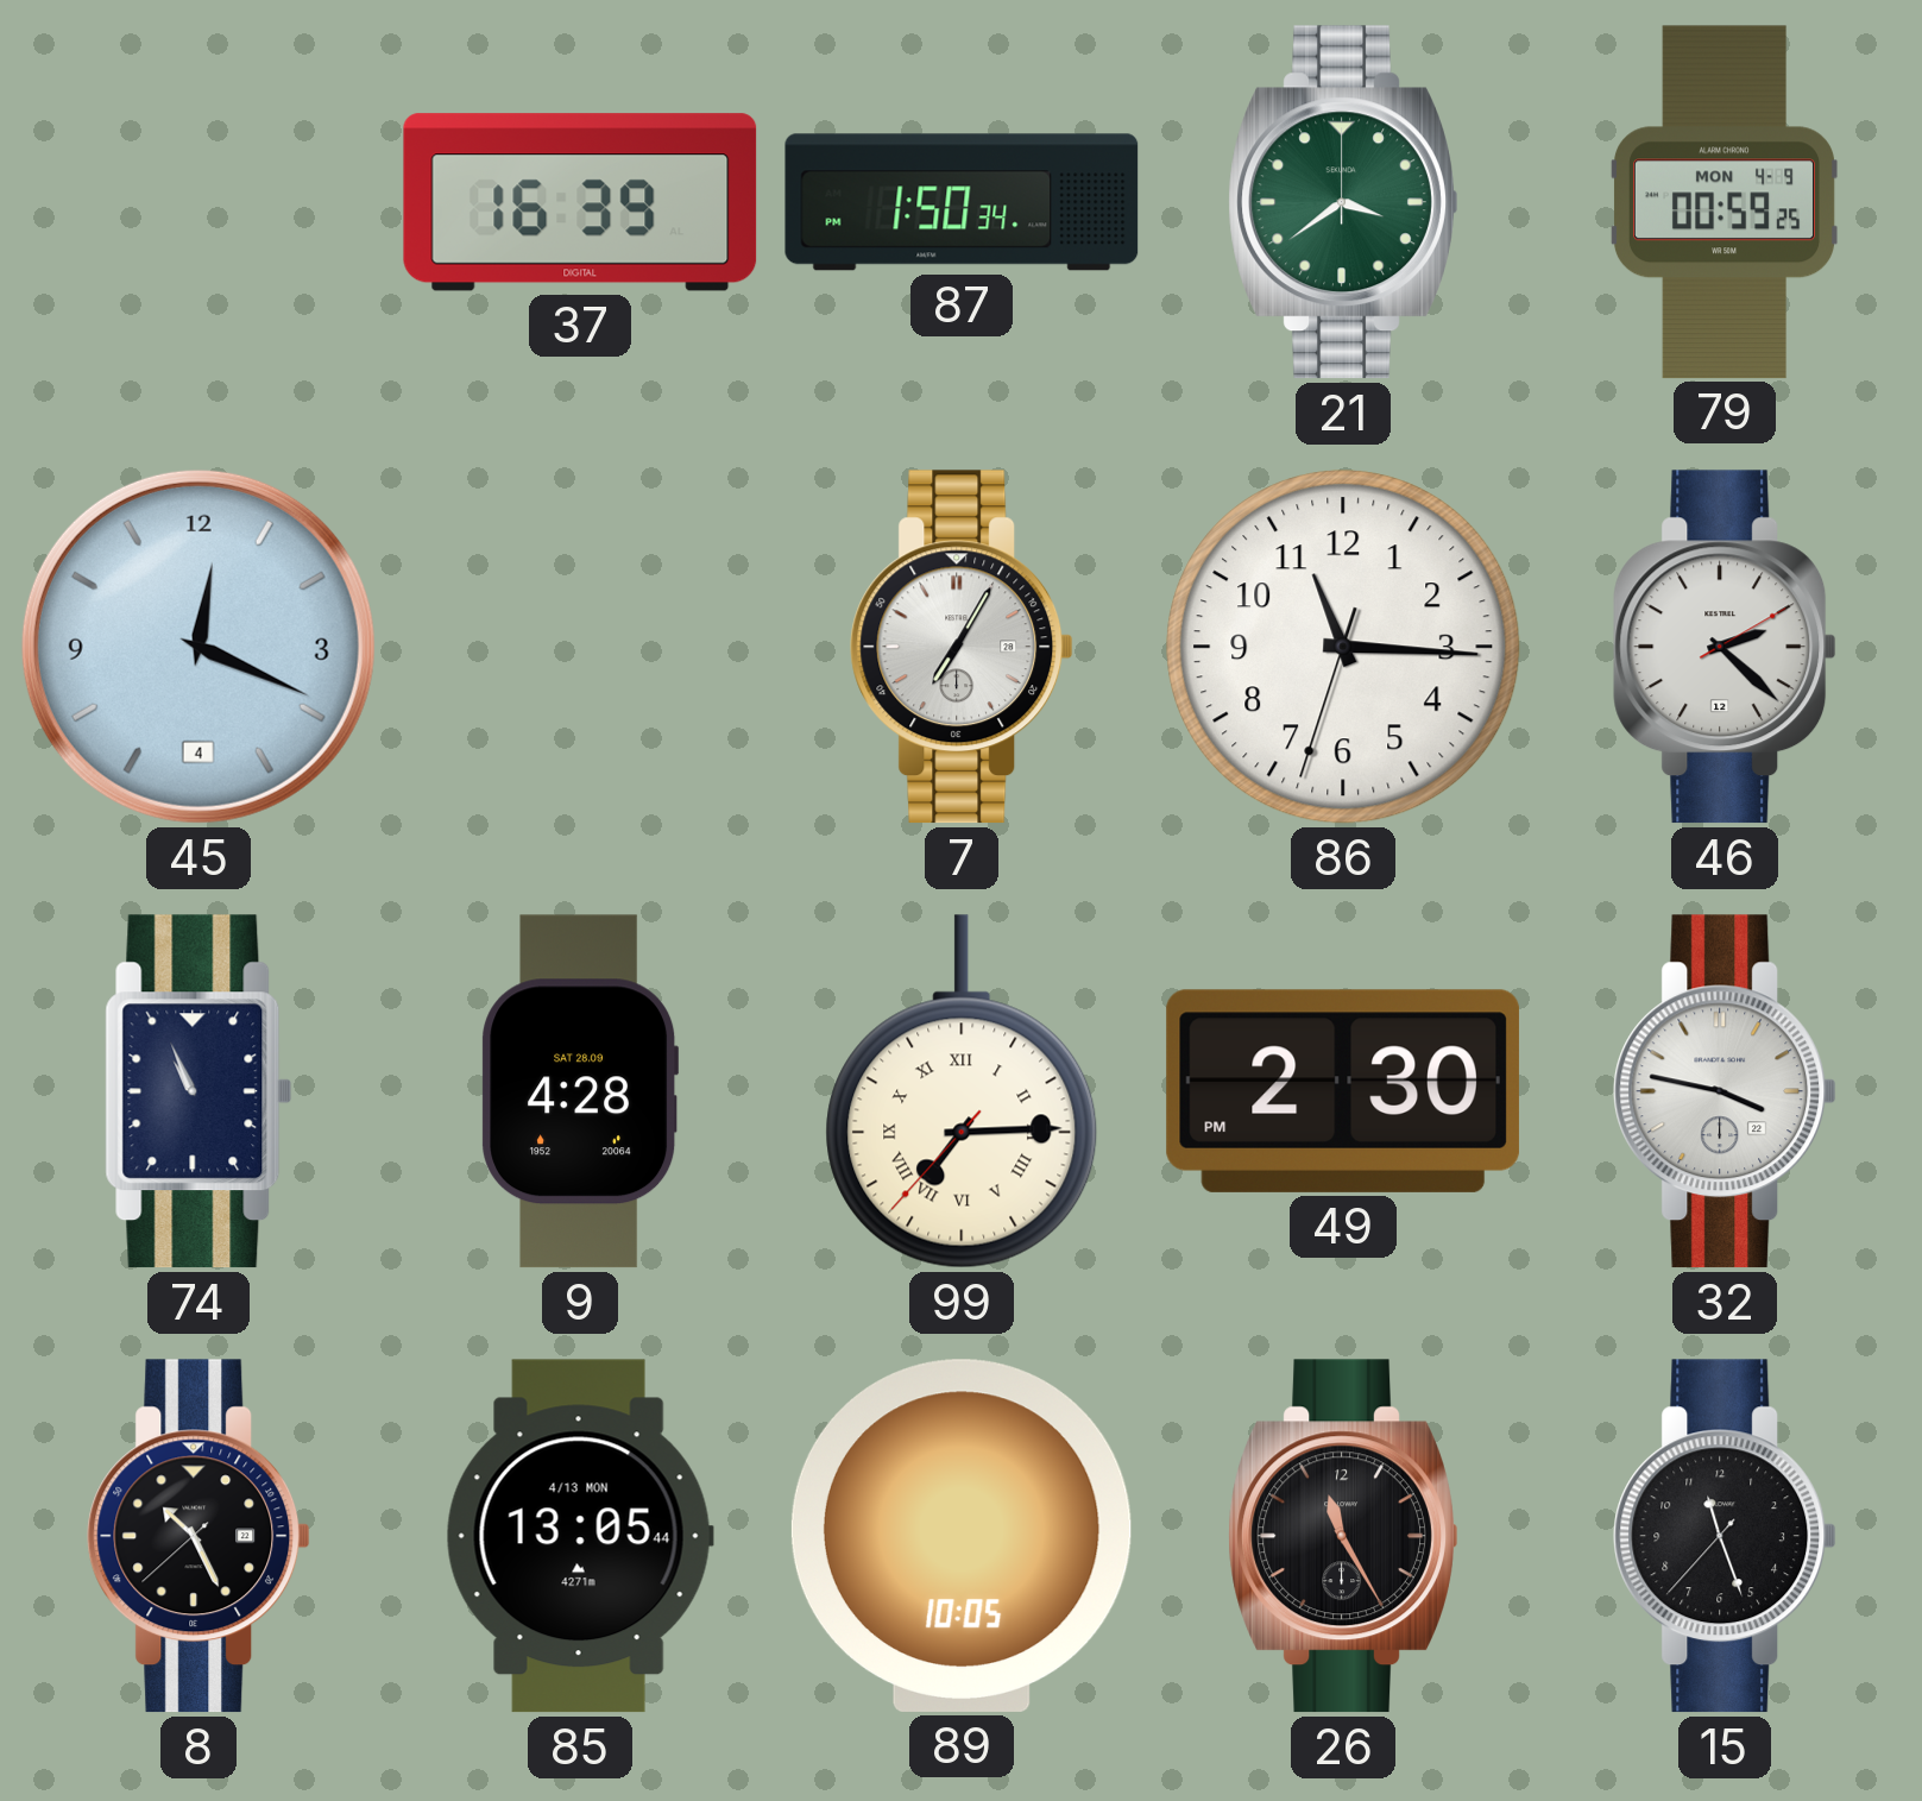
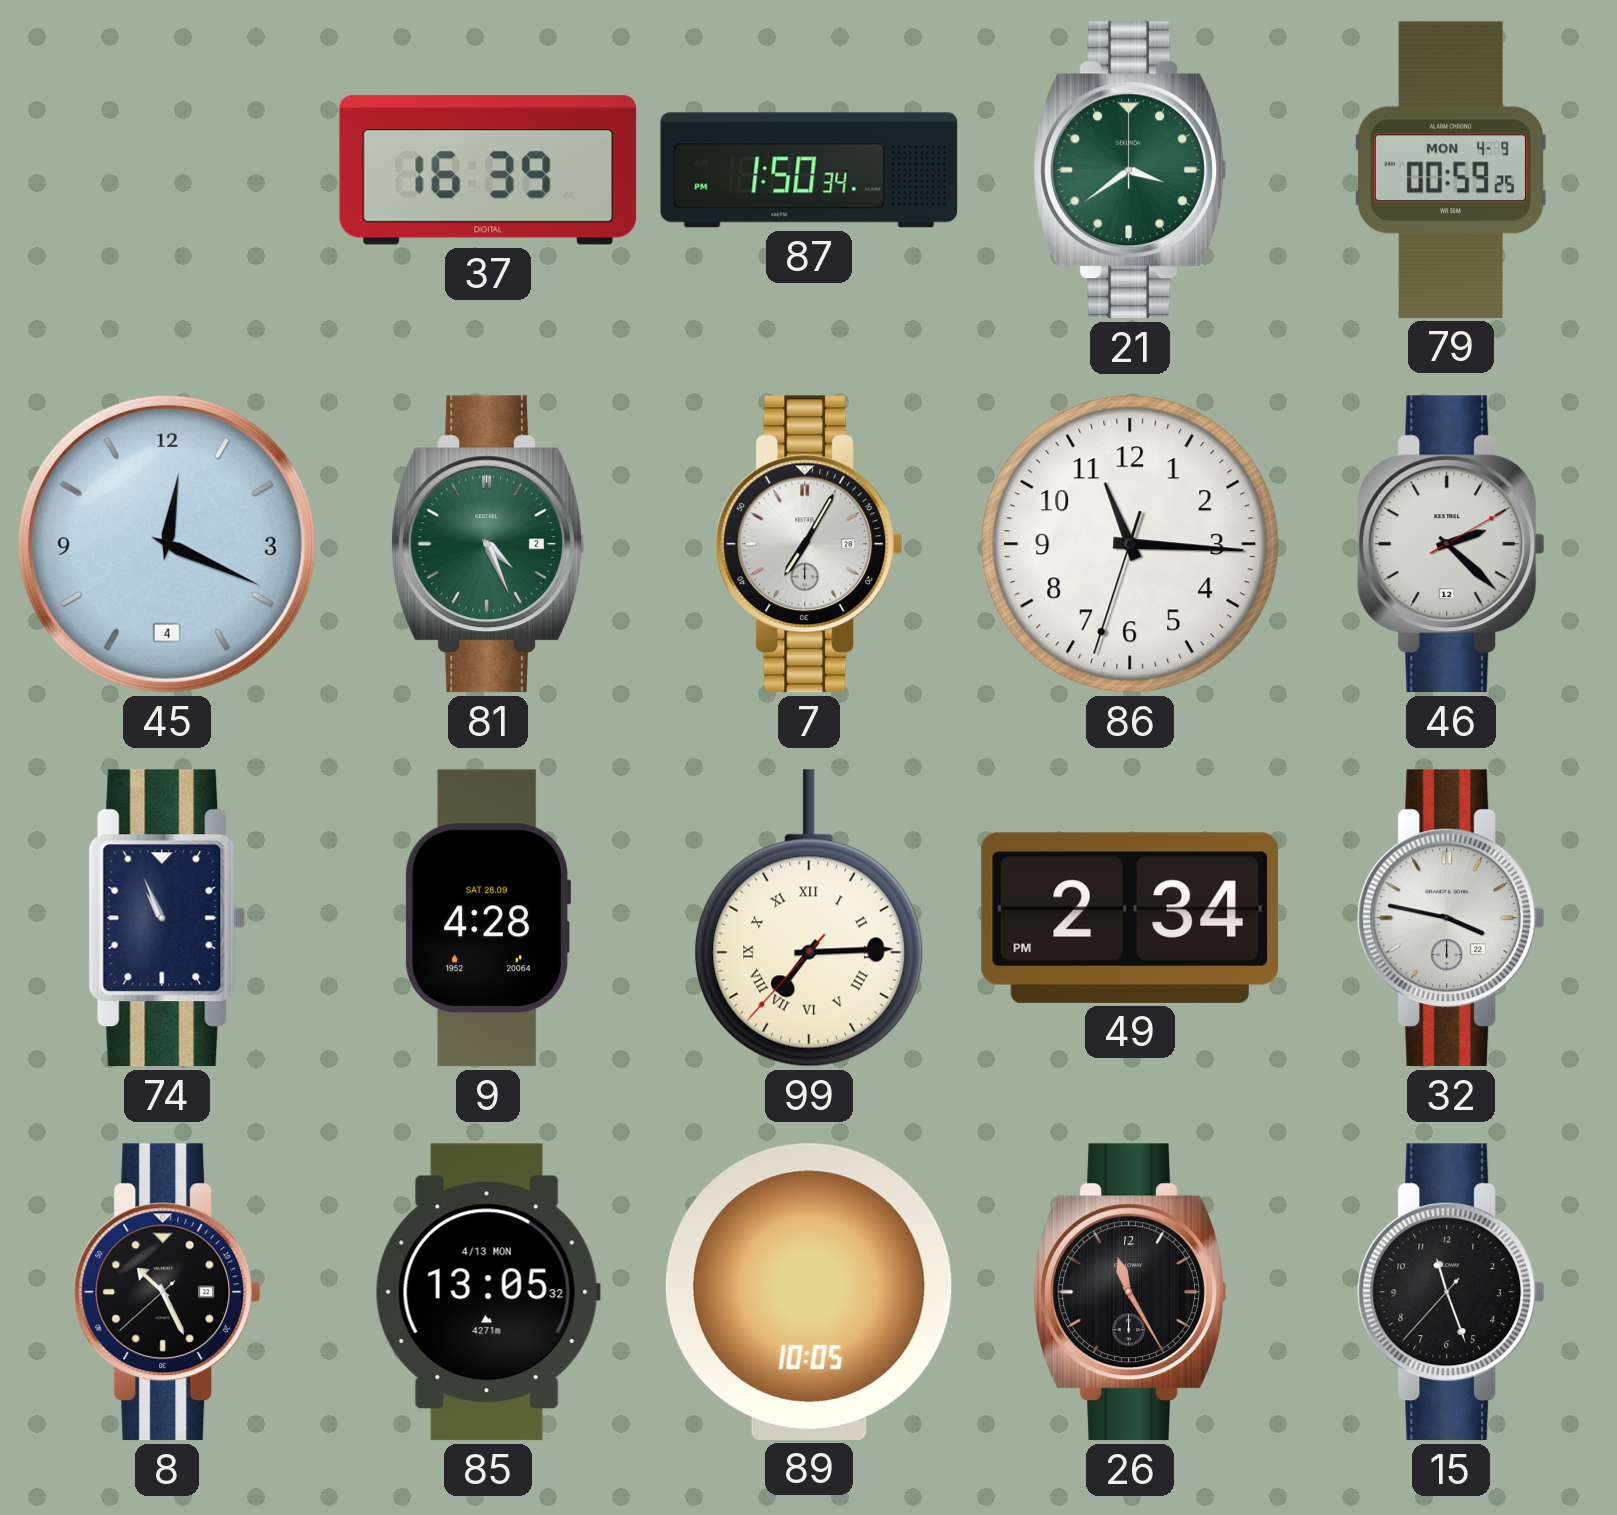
81: none -> 4:26
49: 2:30 -> 2:34
85: 13:05:44 -> 13:05:32
